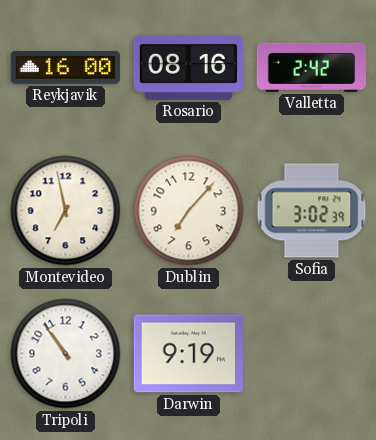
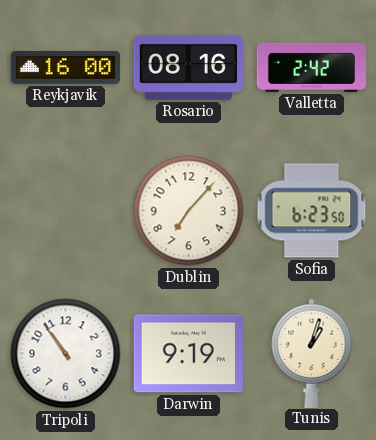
Montevideo: 6:58 -> none
Sofia: 3:02 -> 6:23
Tunis: none -> 1:03
